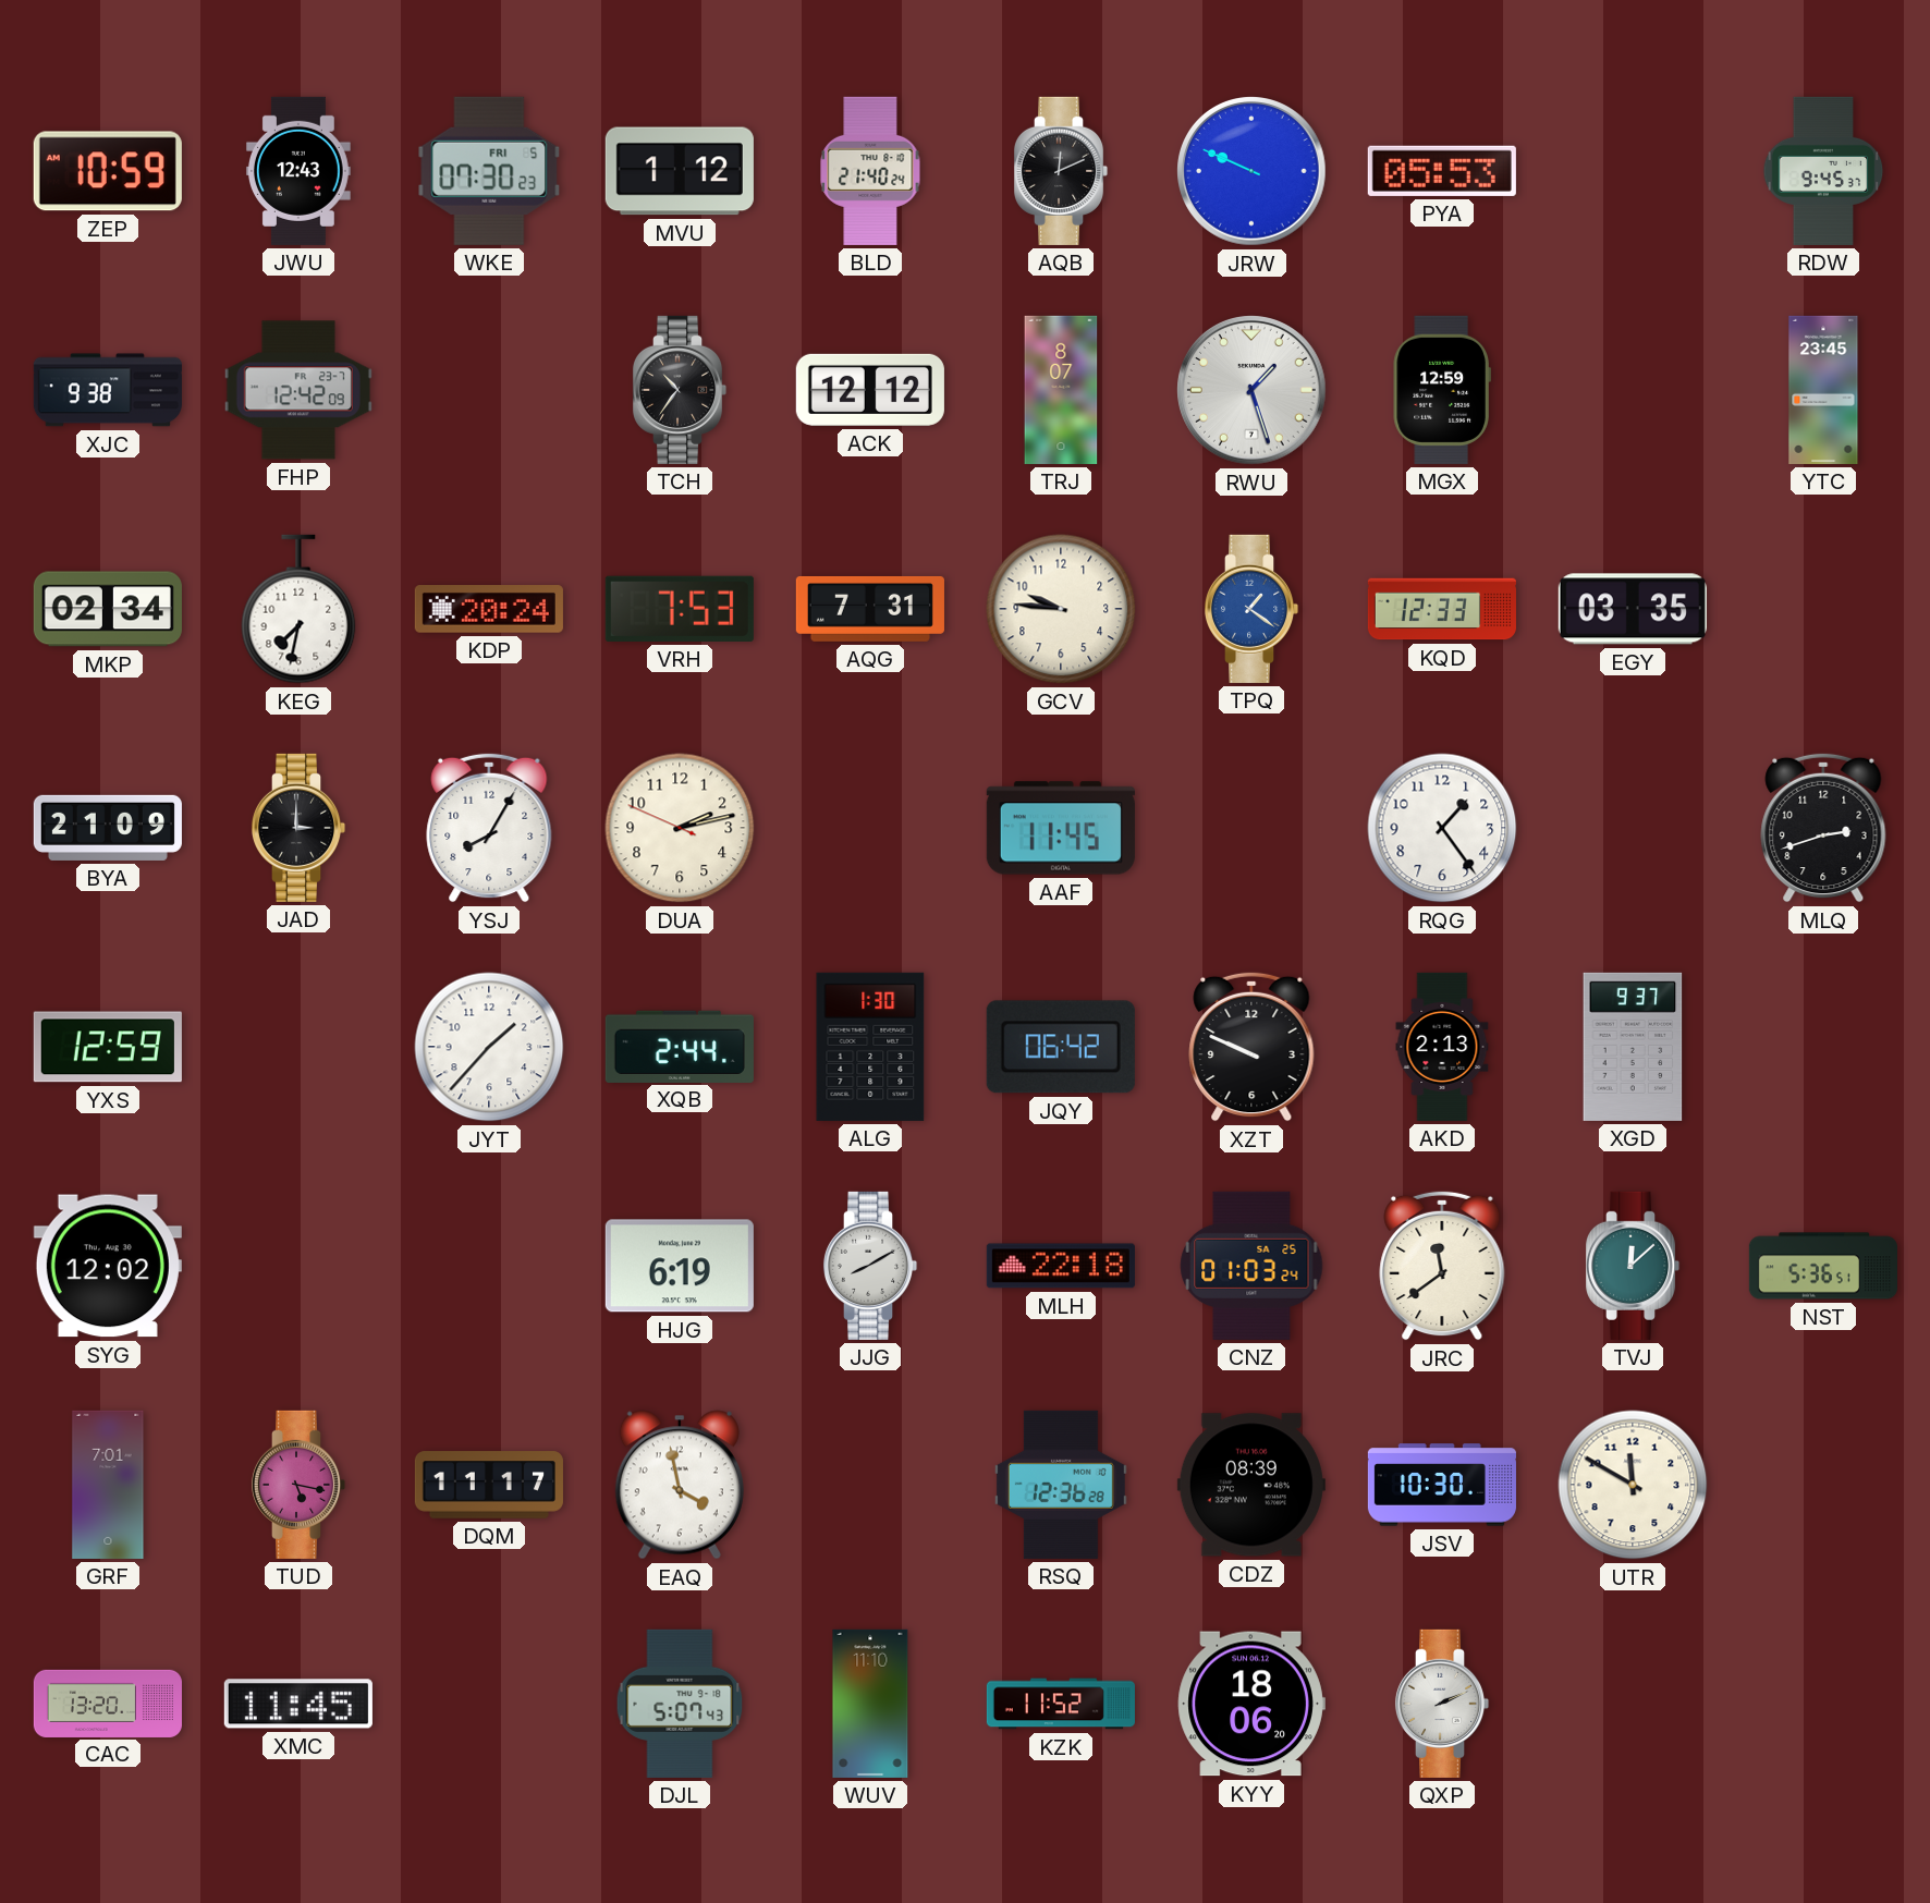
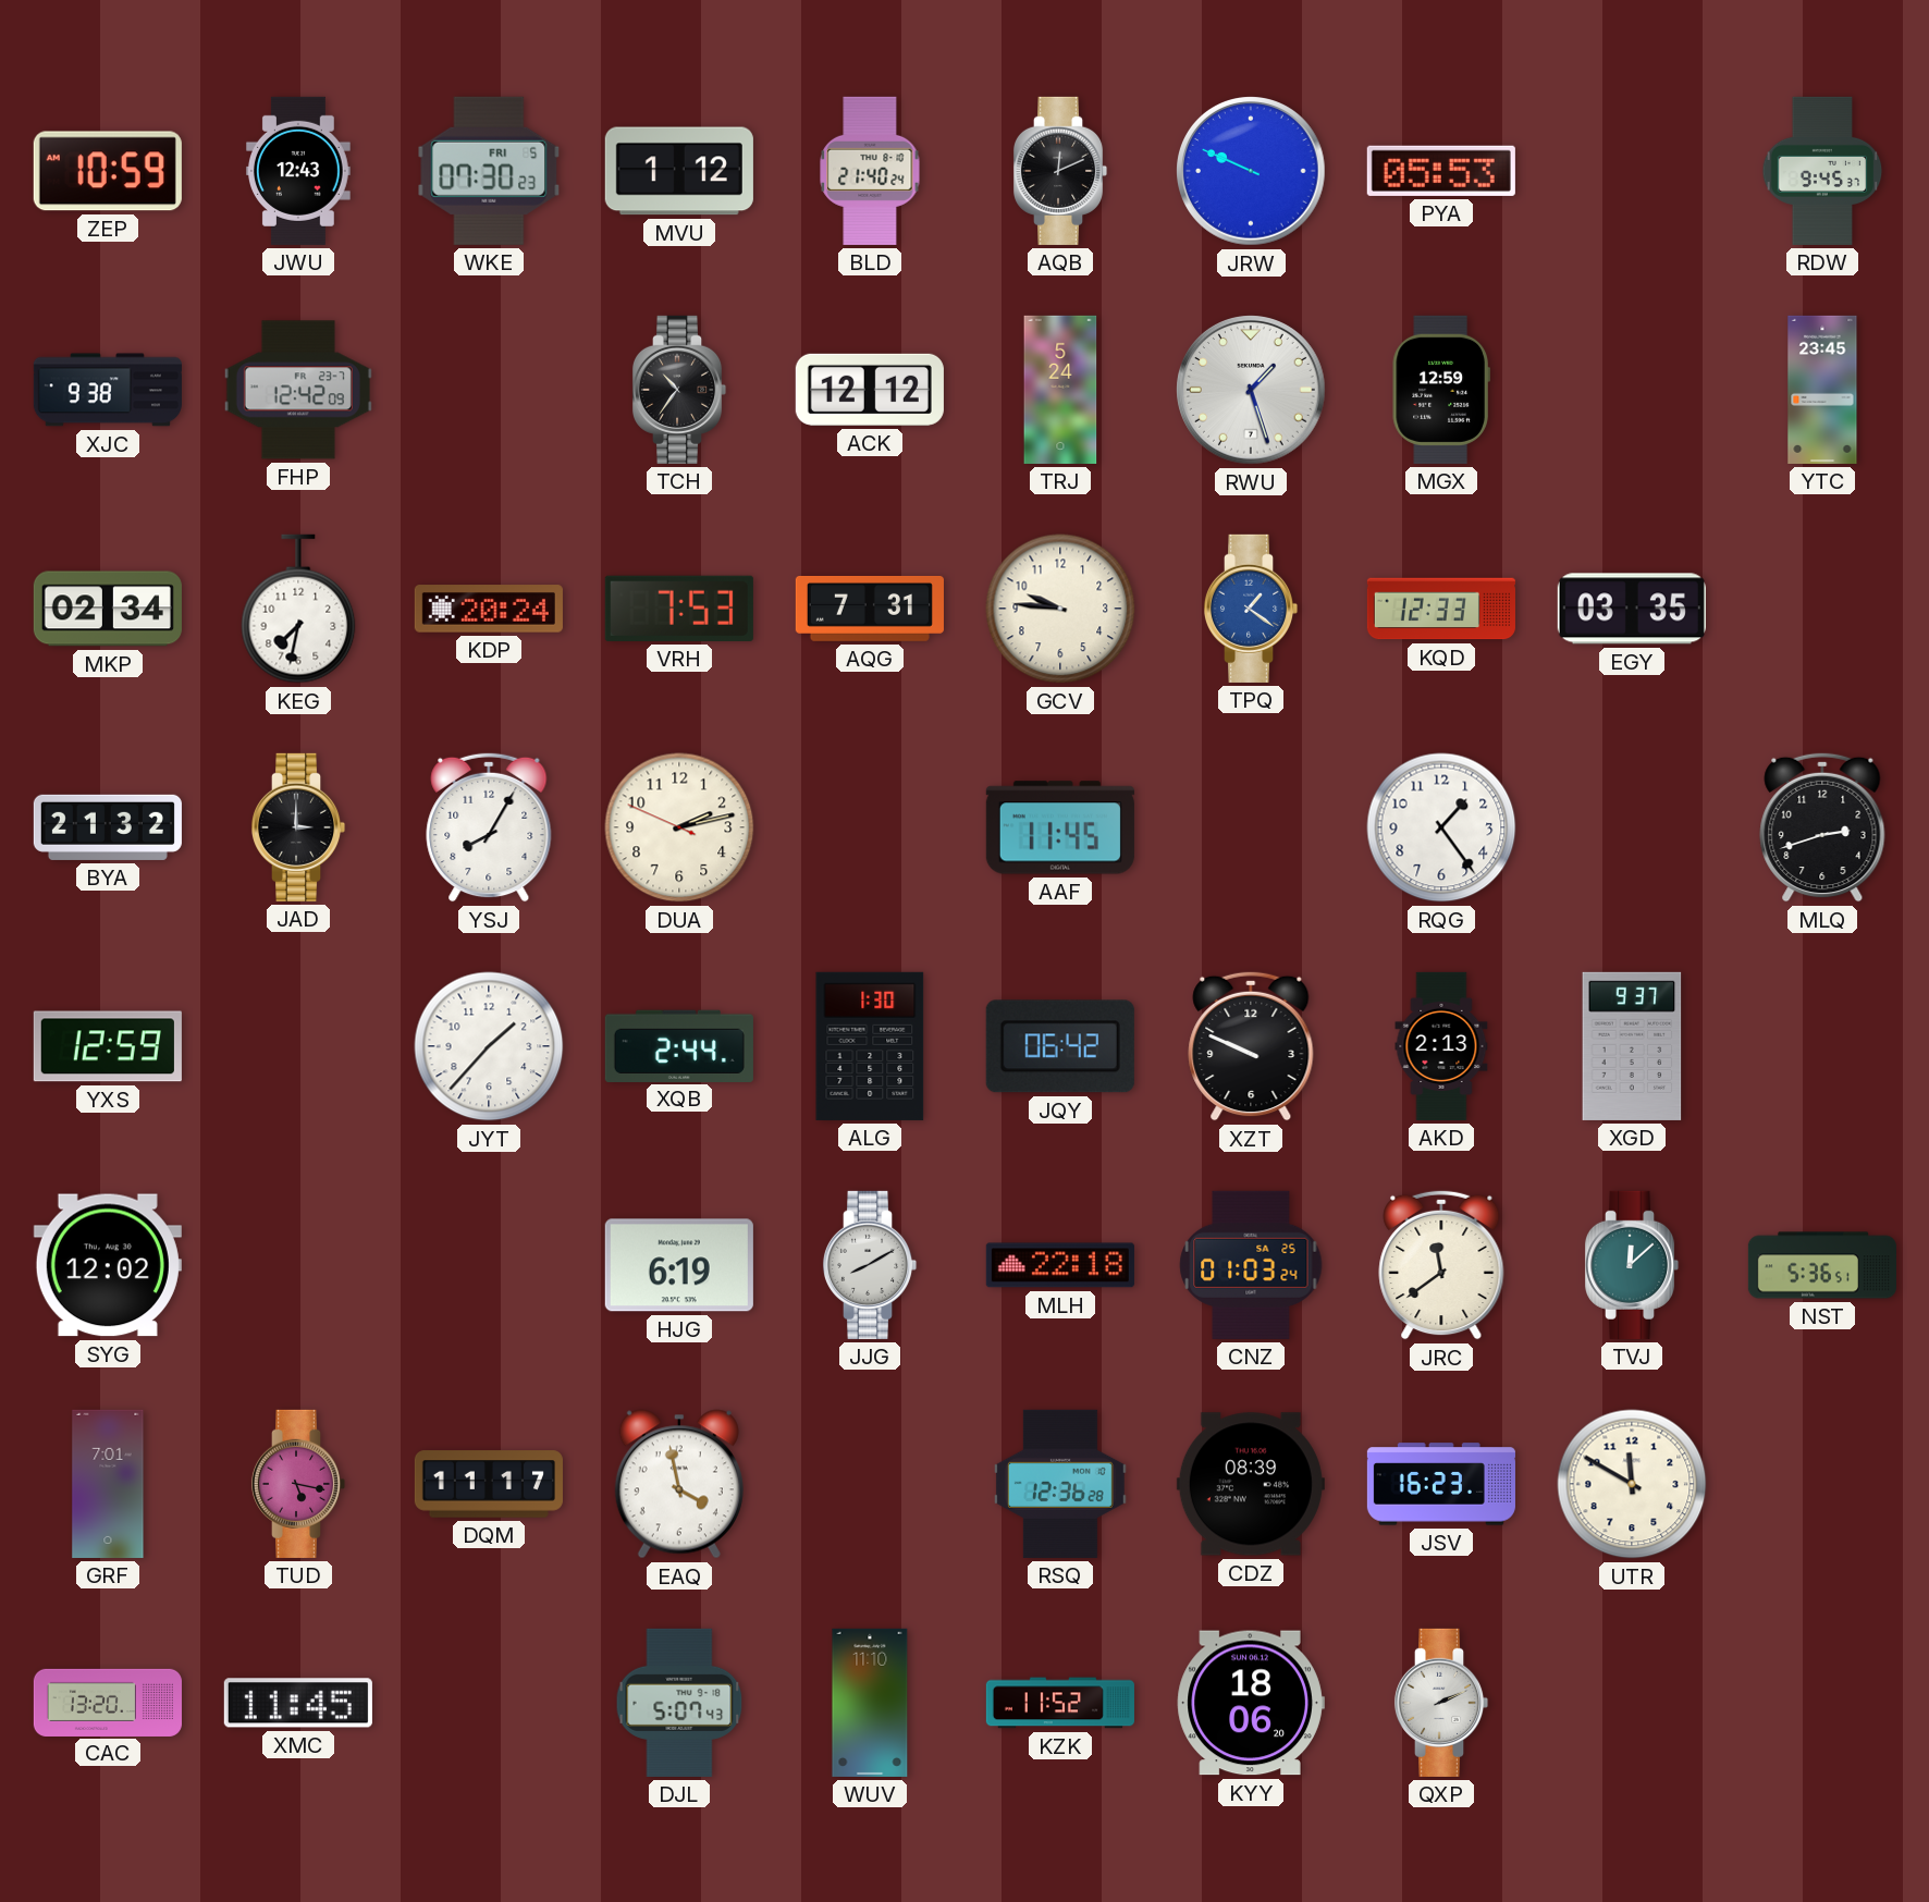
TRJ: 8:07 -> 5:24
BYA: 21:09 -> 21:32
JSV: 10:30 -> 16:23
